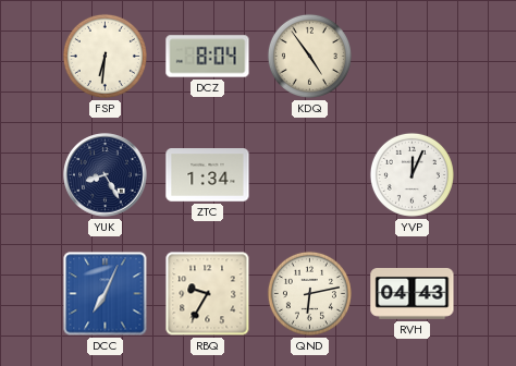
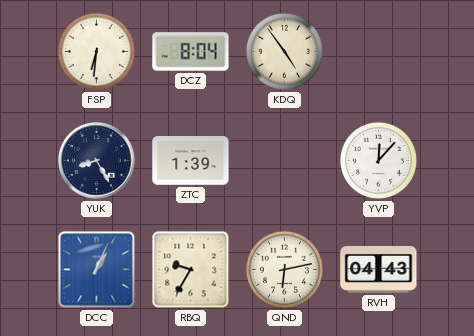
ZTC: 1:34 -> 1:39
YVP: 12:04 -> 12:07
DCC: 7:04 -> 1:04
